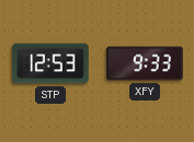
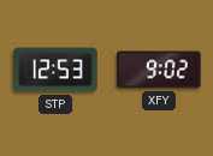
XFY: 9:33 -> 9:02
